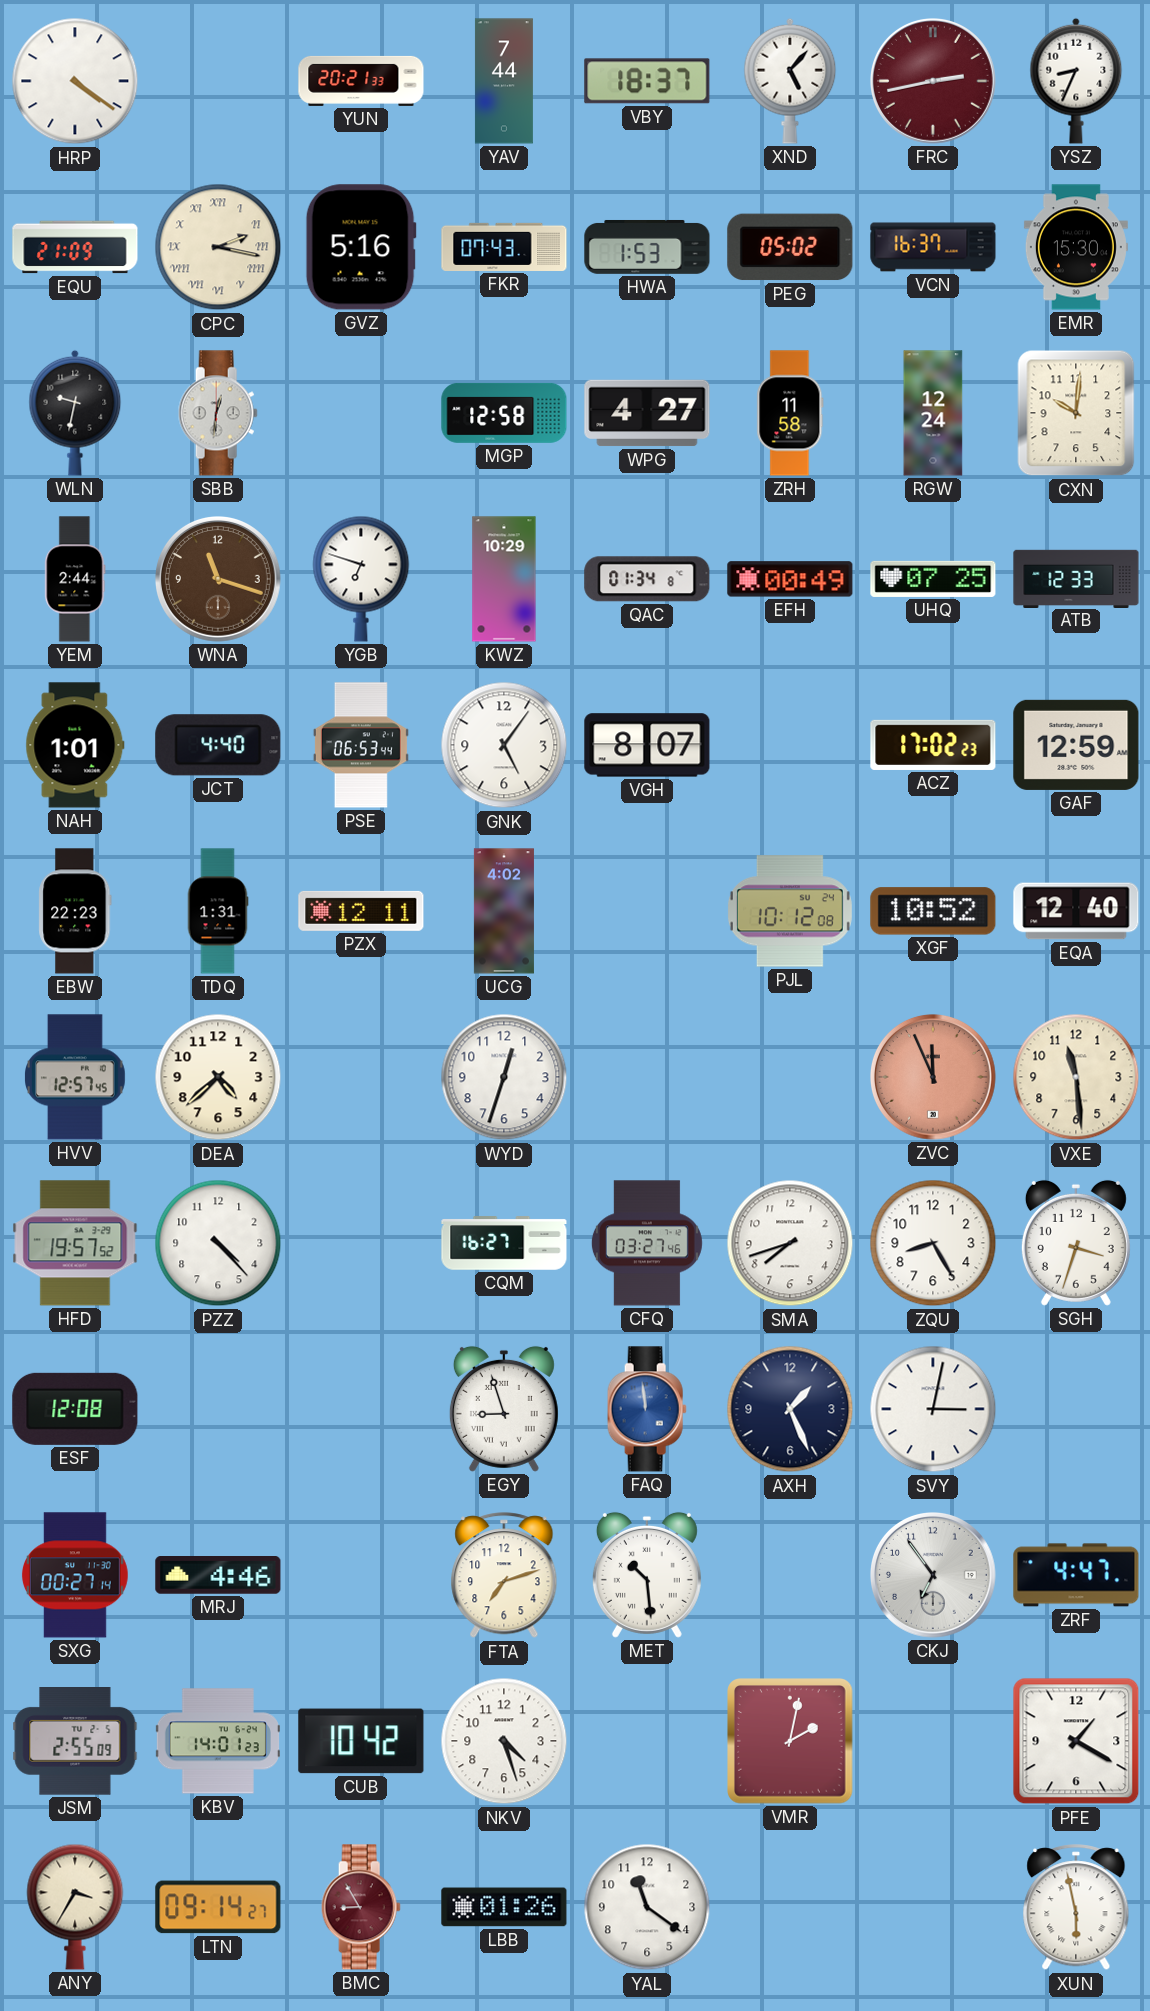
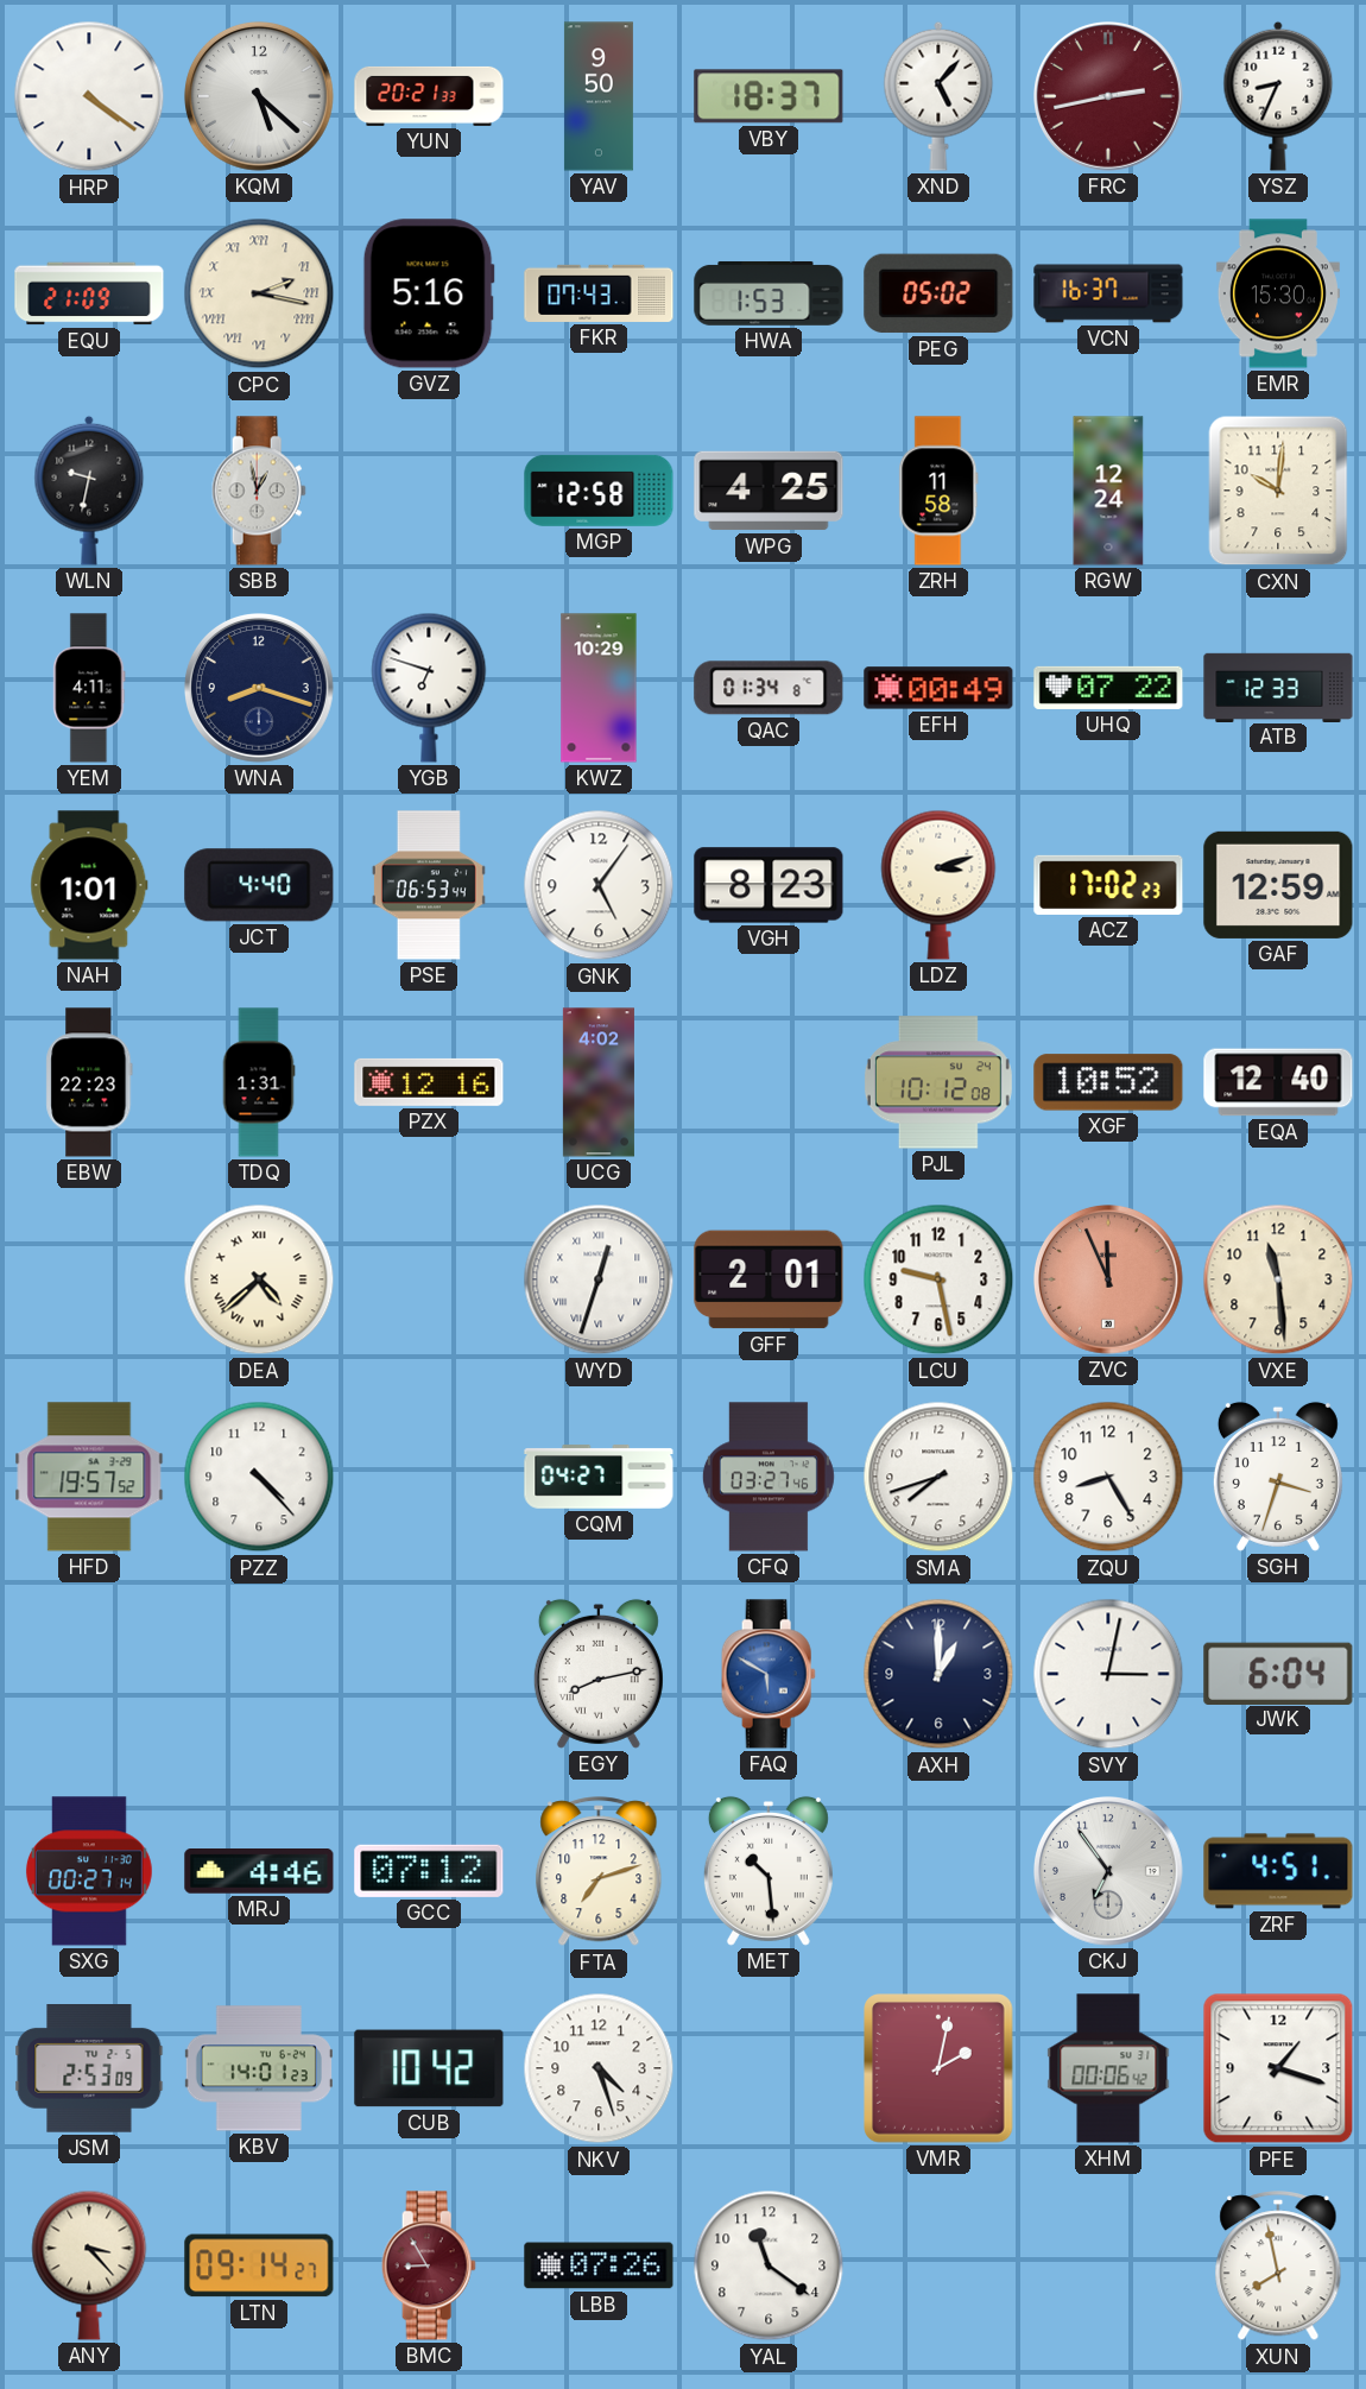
KQM: none -> 5:22
YAV: 7:44 -> 9:50
SBB: 12:31 -> 12:58
WPG: 4:27 -> 4:25
YEM: 2:44 -> 4:11
WNA: 11:18 -> 8:18
WNA dial: brown -> navy
UHQ: 07:25 -> 07:22
VGH: 8:07 -> 8:23
LDZ: none -> 3:12
PZX: 12:11 -> 12:16
HVV: 12:57 -> none
DEA numerals: Arabic -> Roman
WYD numerals: Arabic -> Roman
GFF: none -> 2:01
LCU: none -> 9:28
CQM: 16:27 -> 04:27
ESF: 12:08 -> none
EGY: 8:57 -> 8:13
FAQ: 11:59 -> 5:50
AXH: 1:26 -> 1:00
JWK: none -> 6:04
GCC: none -> 07:12
ZRF: 4:47 -> 4:51
JSM: 2:55 -> 2:53
XHM: none -> 00:06
PFE: 1:20 -> 1:18
ANY: 3:35 -> 3:23
LBB: 01:26 -> 07:26
XUN: 5:58 -> 7:58
